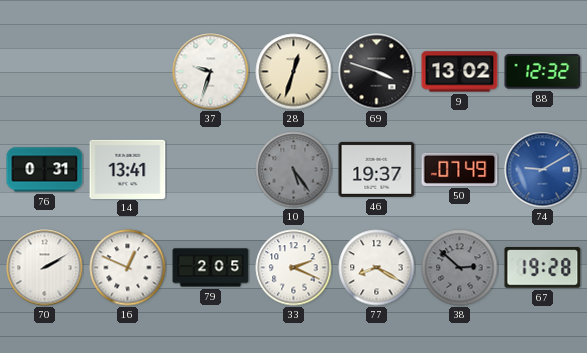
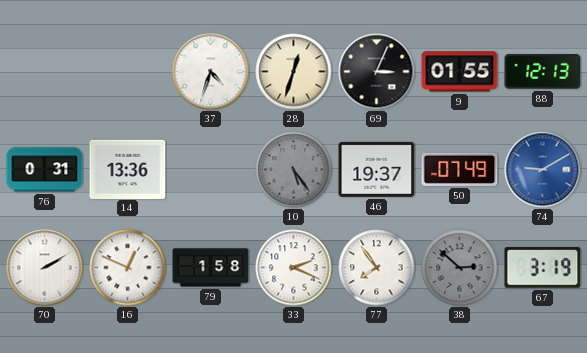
37: 9:33 -> 4:33
69: 3:48 -> 3:04
9: 13:02 -> 01:55
88: 12:32 -> 12:13
14: 13:41 -> 13:36
79: 2:05 -> 1:58
77: 8:20 -> 7:54
67: 19:28 -> 3:19
